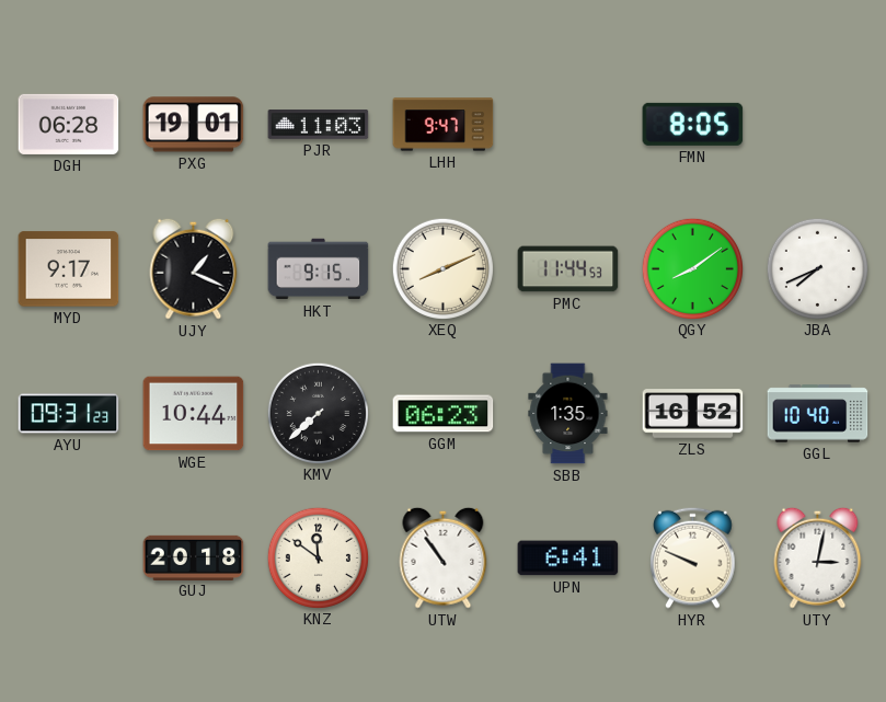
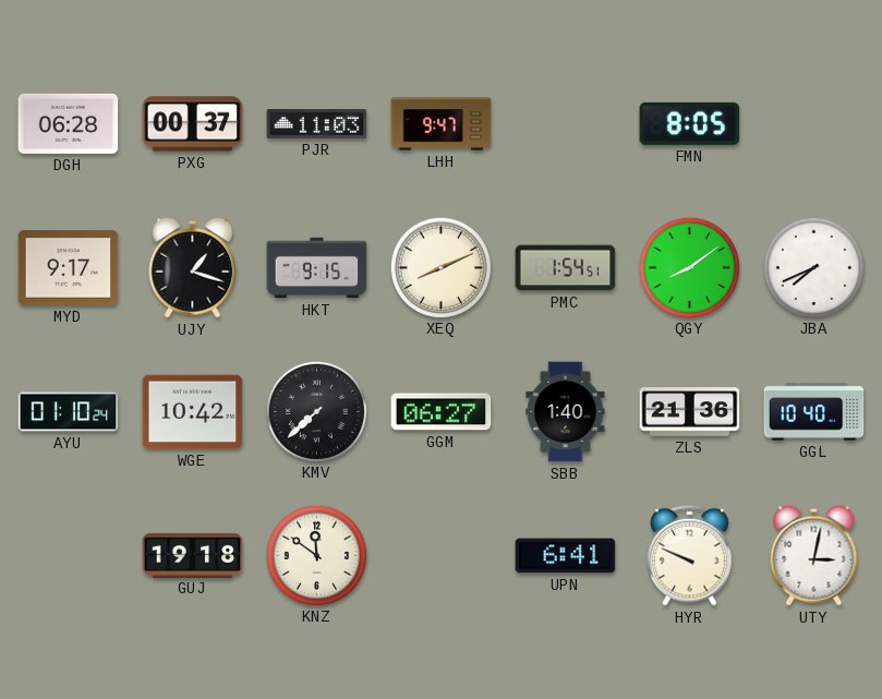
PXG: 19:01 -> 00:37
UJY: 1:19 -> 1:18
PMC: 11:44 -> 1:54
AYU: 09:31 -> 01:10
WGE: 10:44 -> 10:42
GGM: 06:23 -> 06:27
SBB: 1:35 -> 1:40
ZLS: 16:52 -> 21:36
GUJ: 20:18 -> 19:18
UTW: 10:54 -> none
